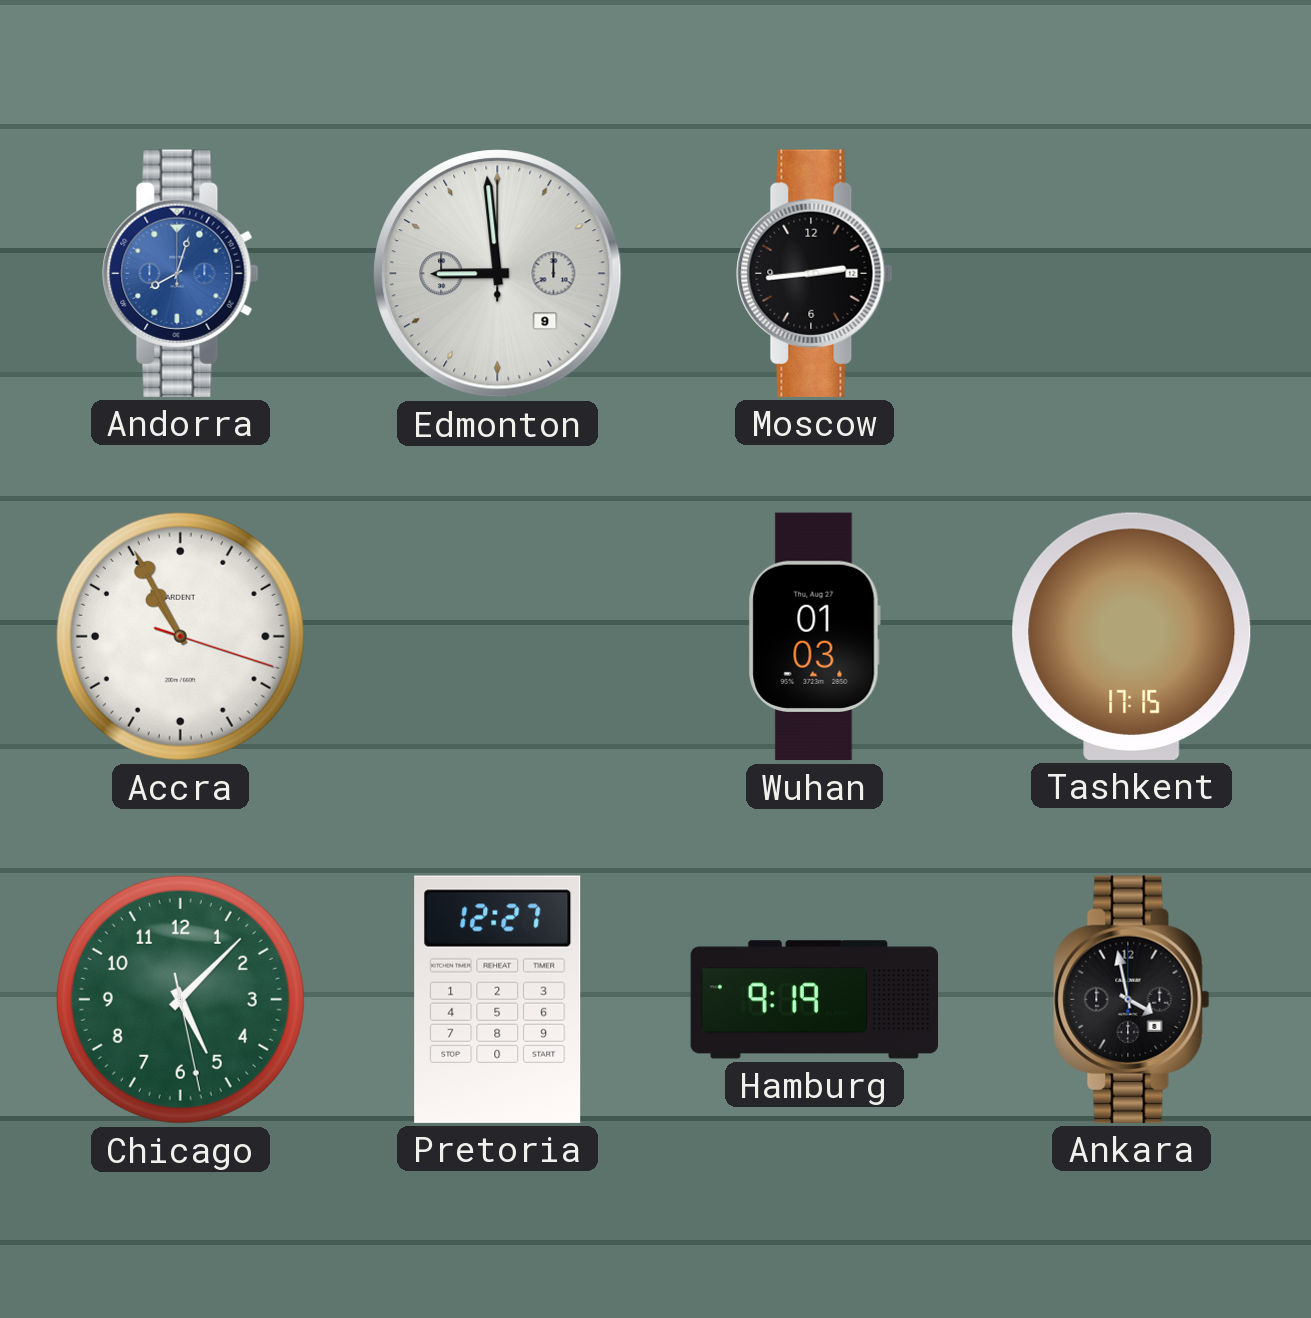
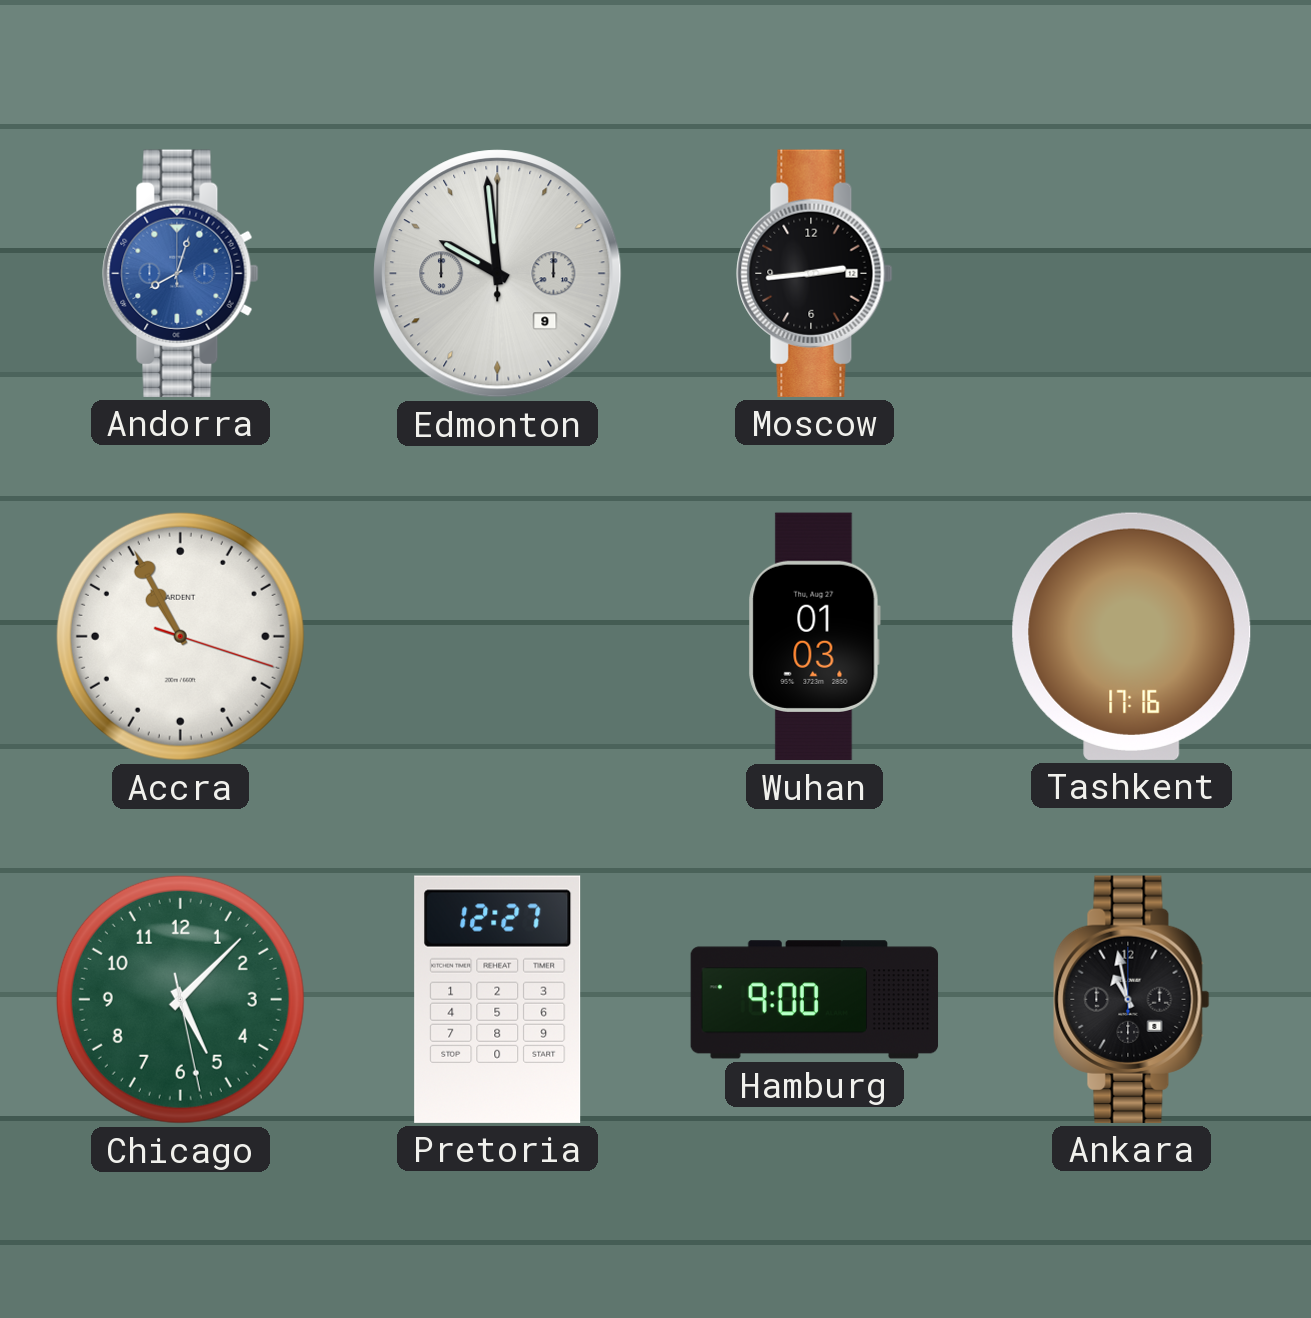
Edmonton: 8:59 -> 9:59
Tashkent: 17:15 -> 17:16
Hamburg: 9:19 -> 9:00
Ankara: 3:58 -> 10:58
